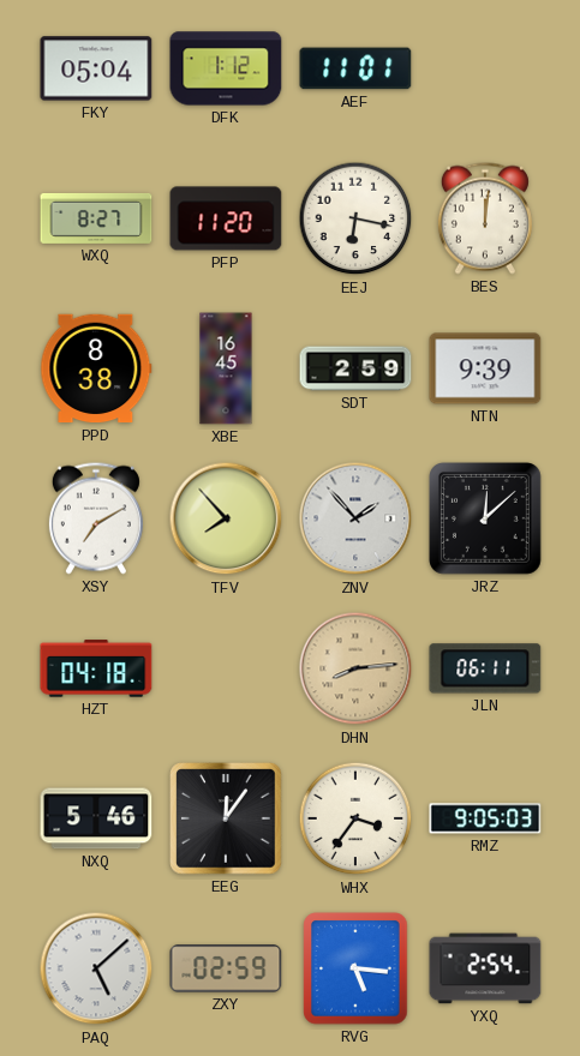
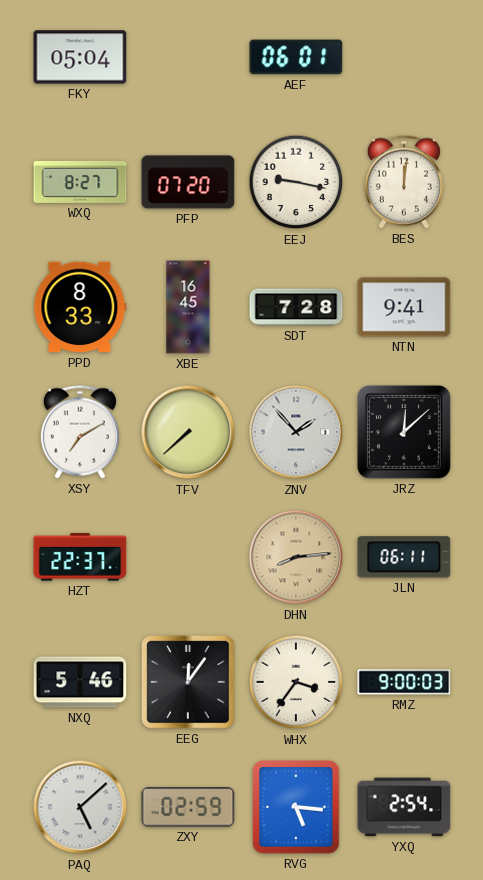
DFK: 1:12 -> none
AEF: 11:01 -> 06:01
PFP: 11:20 -> 07:20
EEJ: 6:17 -> 9:17
PPD: 8:38 -> 8:33
SDT: 2:59 -> 7:28
NTN: 9:39 -> 9:41
TFV: 7:53 -> 7:38
HZT: 04:18 -> 22:37
RMZ: 9:05 -> 9:00
